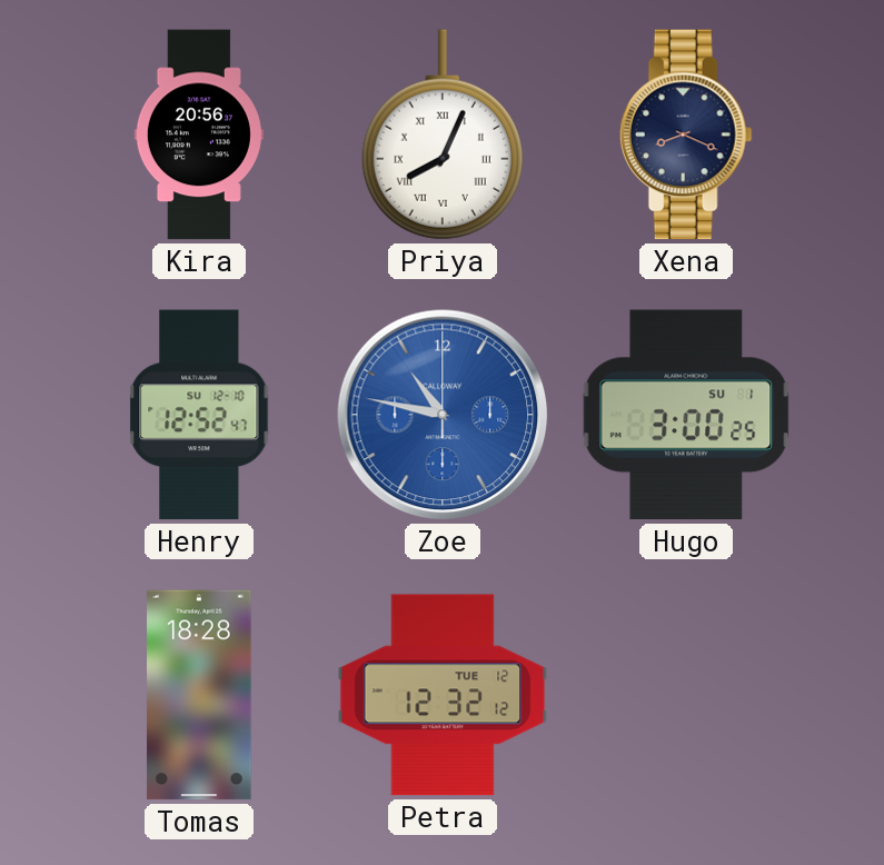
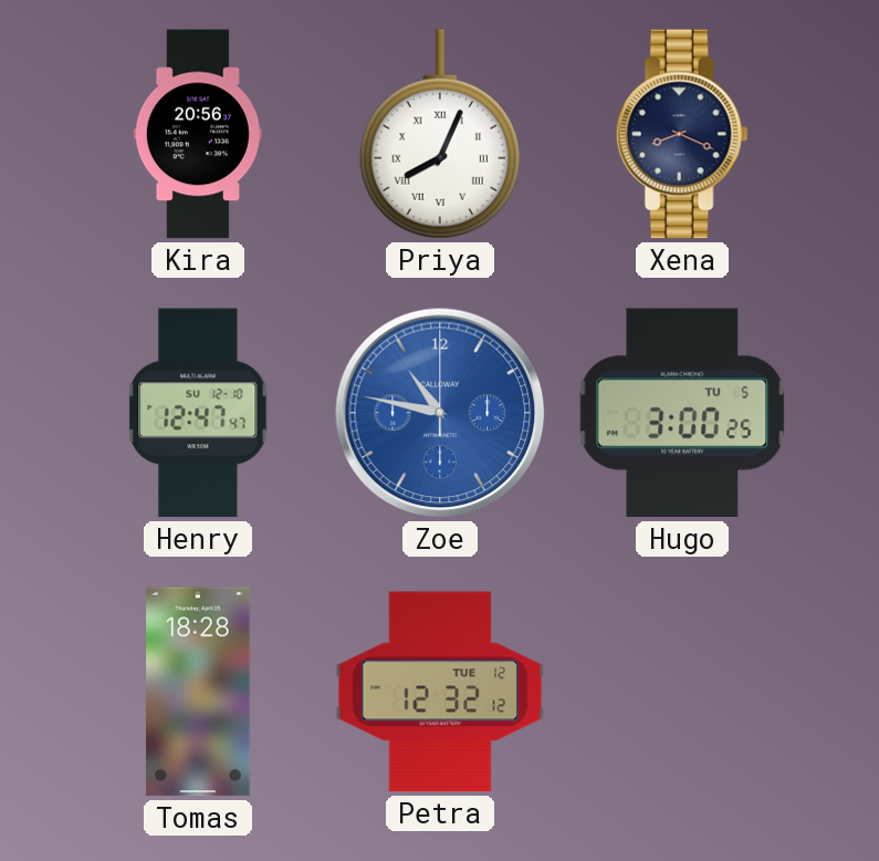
Henry: 12:52 -> 12:47
Hugo date: SU 1 -> TU 5
